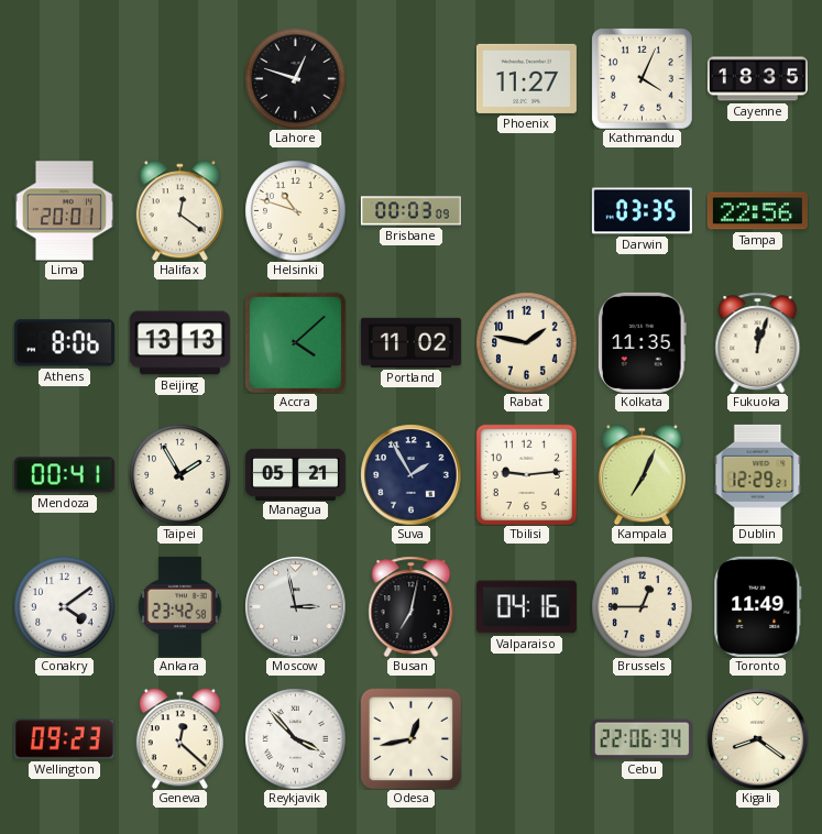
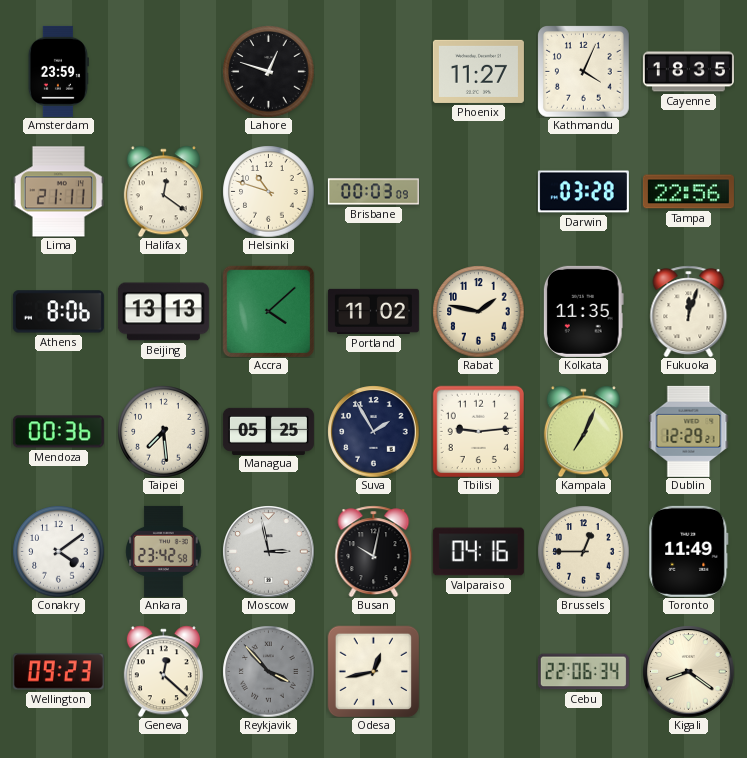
Amsterdam: none -> 23:59
Lima: 20:01 -> 21:11
Darwin: 03:35 -> 03:28
Mendoza: 00:41 -> 00:36
Taipei: 1:55 -> 7:29
Managua: 05:21 -> 05:25
Busan: 7:02 -> 10:02
Reykjavik dial: white -> grey
